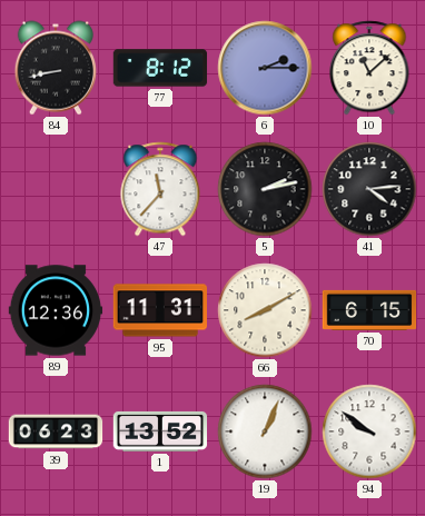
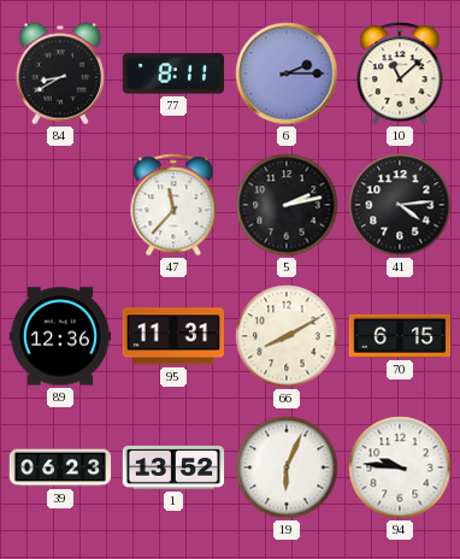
84: 8:43 -> 8:40
77: 8:12 -> 8:11
19: 1:04 -> 6:04
94: 9:51 -> 9:46
